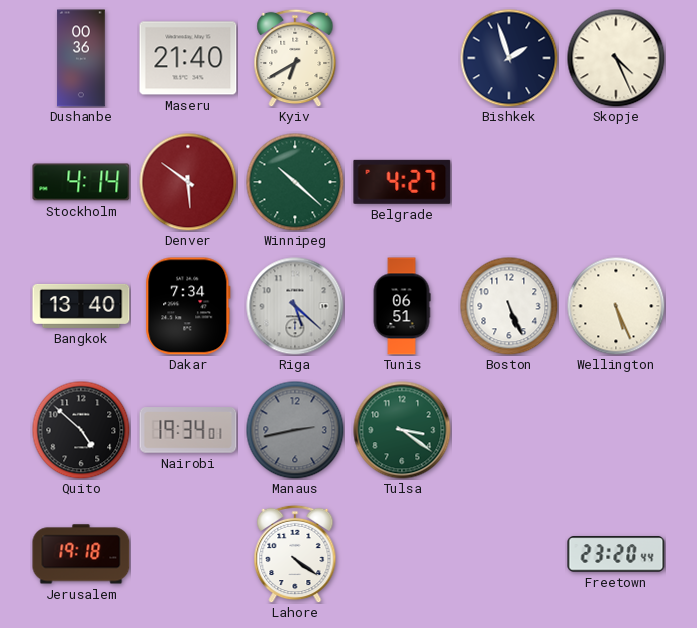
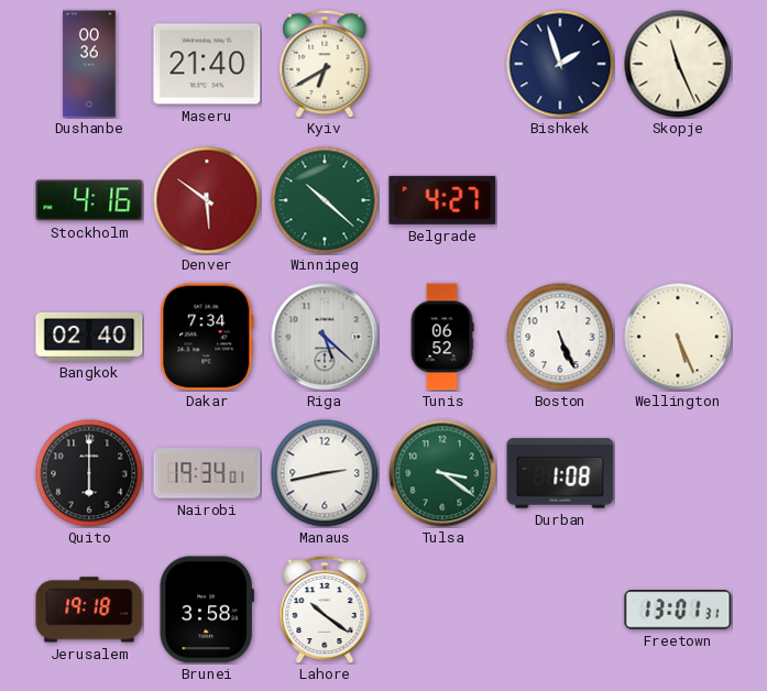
Skopje: 4:26 -> 11:26
Stockholm: 4:14 -> 4:16
Bangkok: 13:40 -> 02:40
Tunis: 06:51 -> 06:52
Quito: 4:52 -> 6:00
Manaus dial: grey -> white
Durban: none -> 1:08
Brunei: none -> 3:58
Lahore: 4:21 -> 10:21
Freetown: 23:20 -> 13:01
